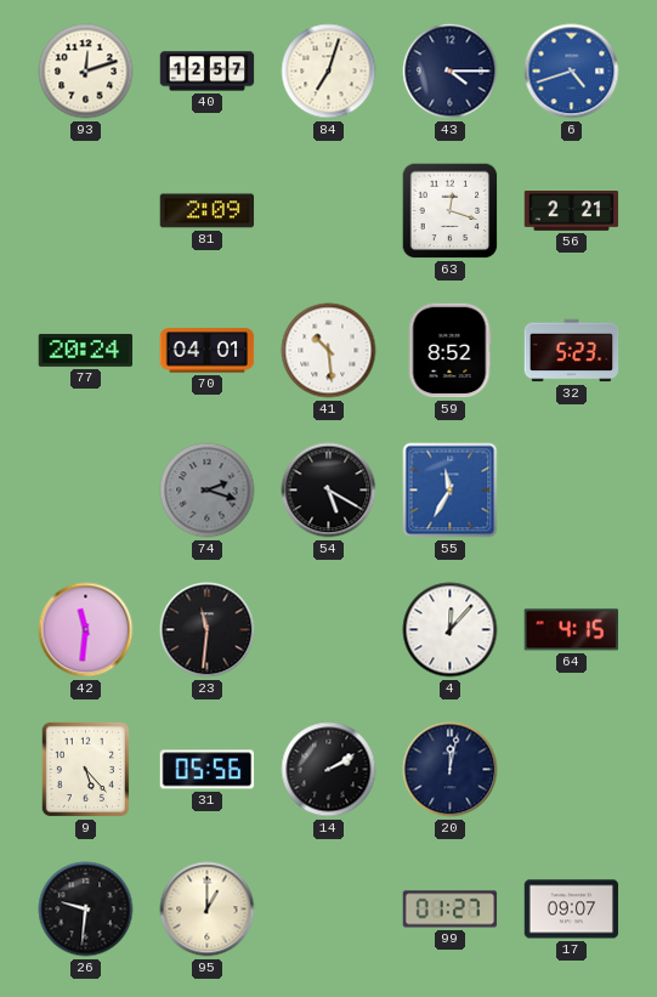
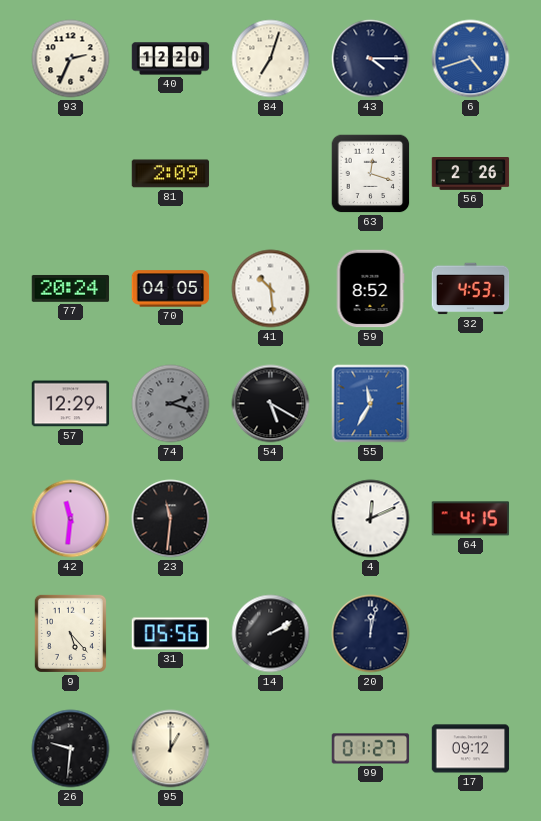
93: 12:12 -> 2:34
40: 12:57 -> 12:20
56: 2:21 -> 2:26
70: 04:01 -> 04:05
32: 5:23 -> 4:53
57: none -> 12:29
4: 12:07 -> 12:11
17: 09:07 -> 09:12
